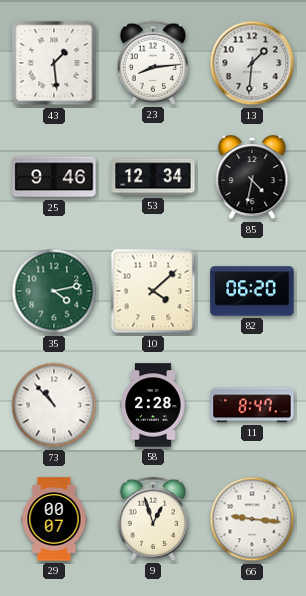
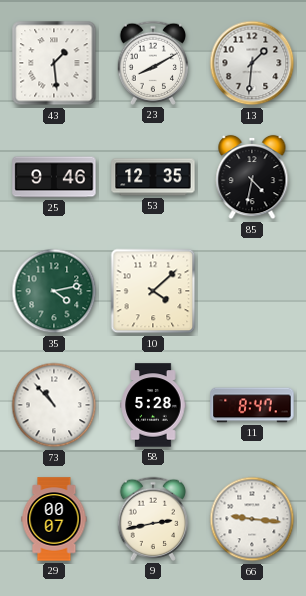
23: 8:14 -> 8:10
53: 12:34 -> 12:35
82: 06:20 -> none
58: 2:28 -> 5:28
9: 12:57 -> 2:43
